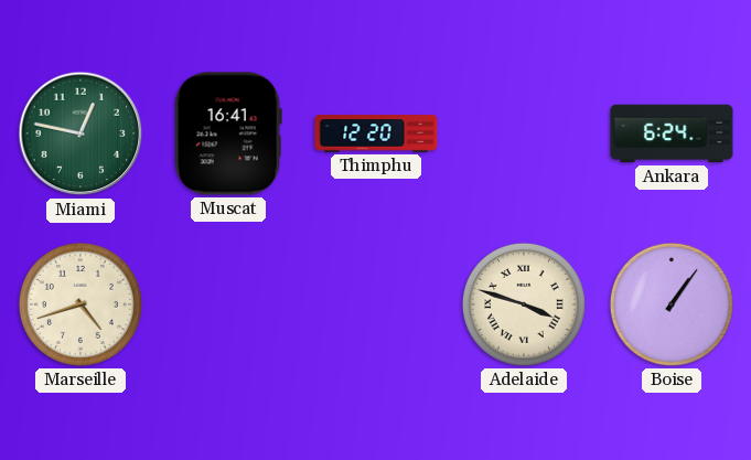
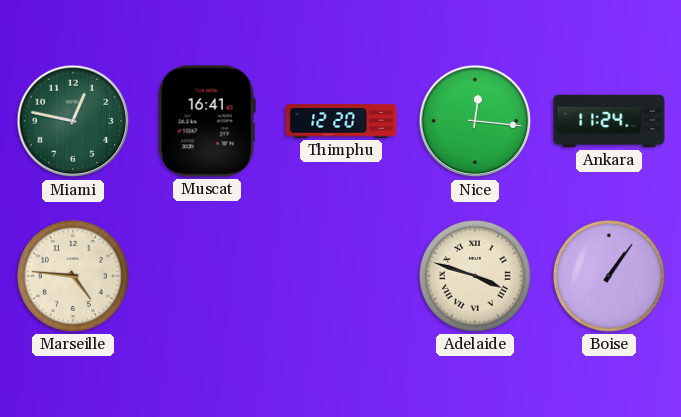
Nice: none -> 12:16
Ankara: 6:24 -> 11:24
Marseille: 4:42 -> 4:46
